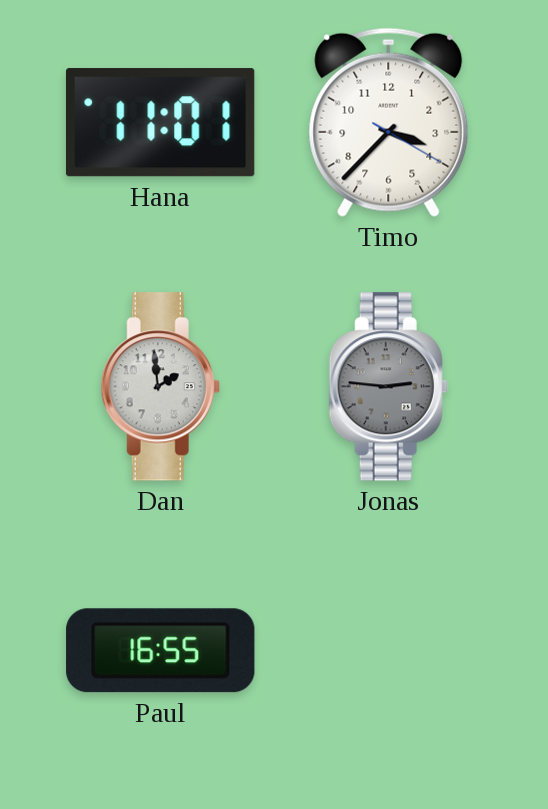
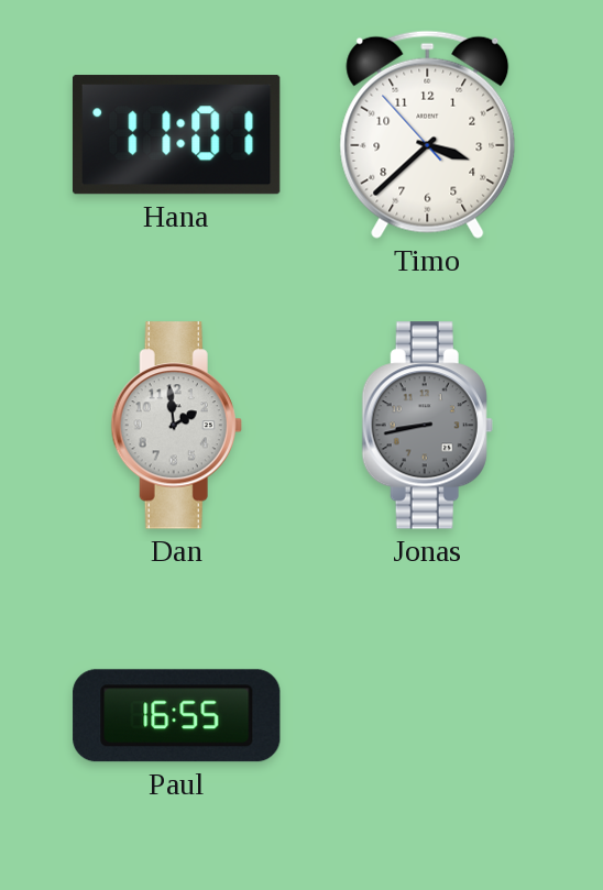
Timo: 3:37:20 -> 3:37:53
Jonas: 2:46 -> 8:43
